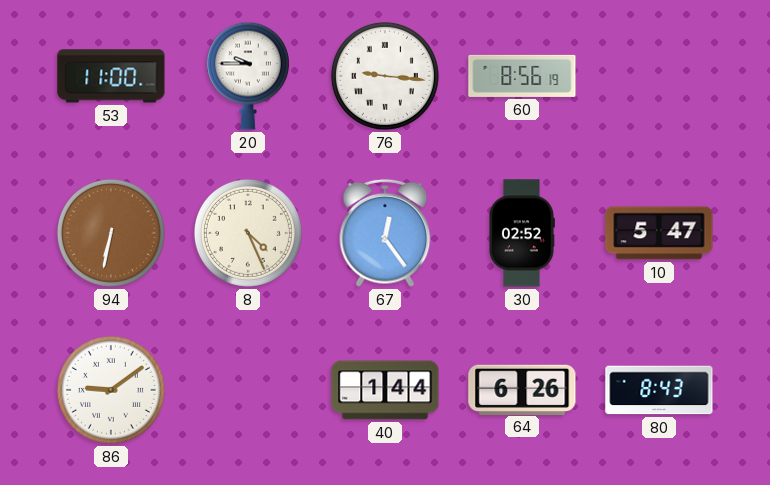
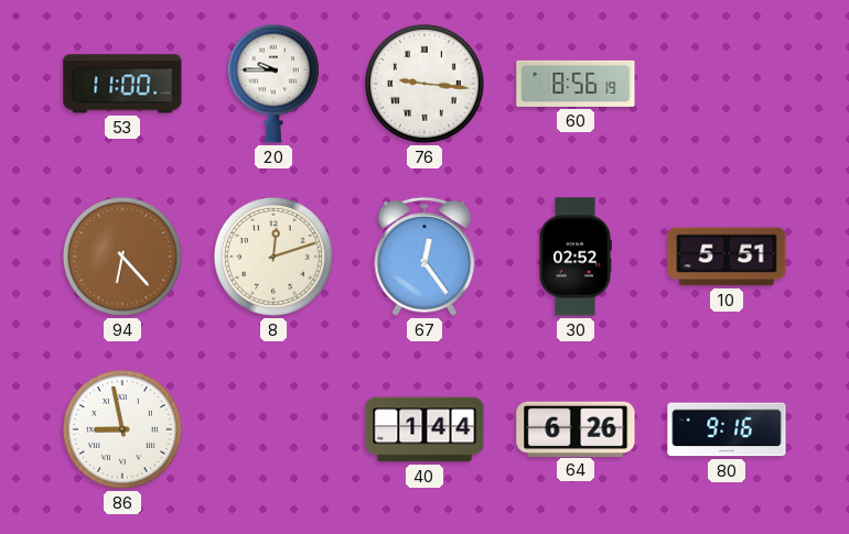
94: 6:32 -> 6:23
8: 4:26 -> 12:12
10: 5:47 -> 5:51
86: 9:09 -> 8:58
80: 8:43 -> 9:16
